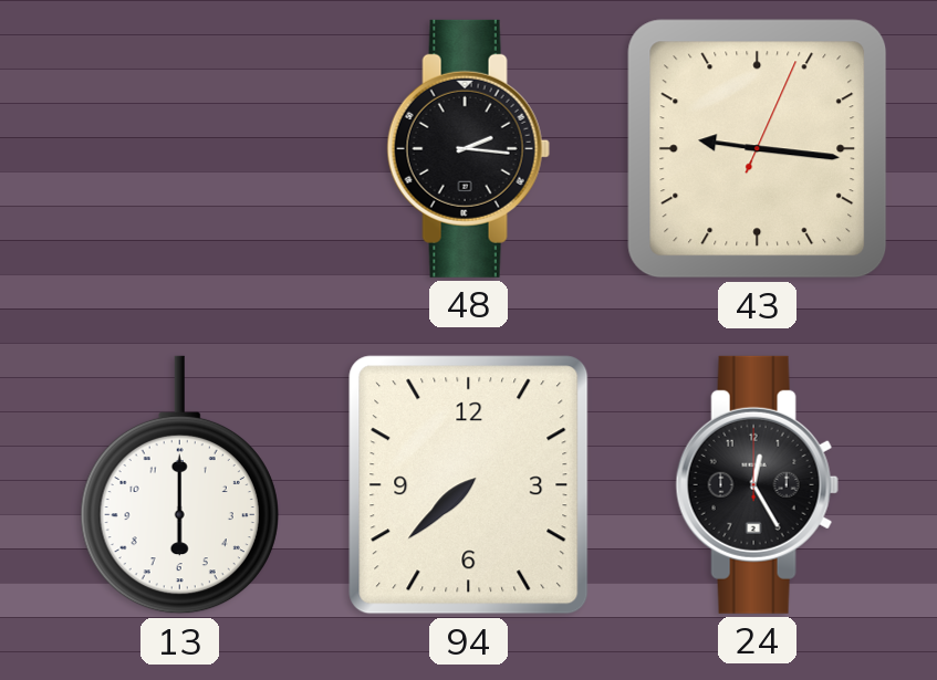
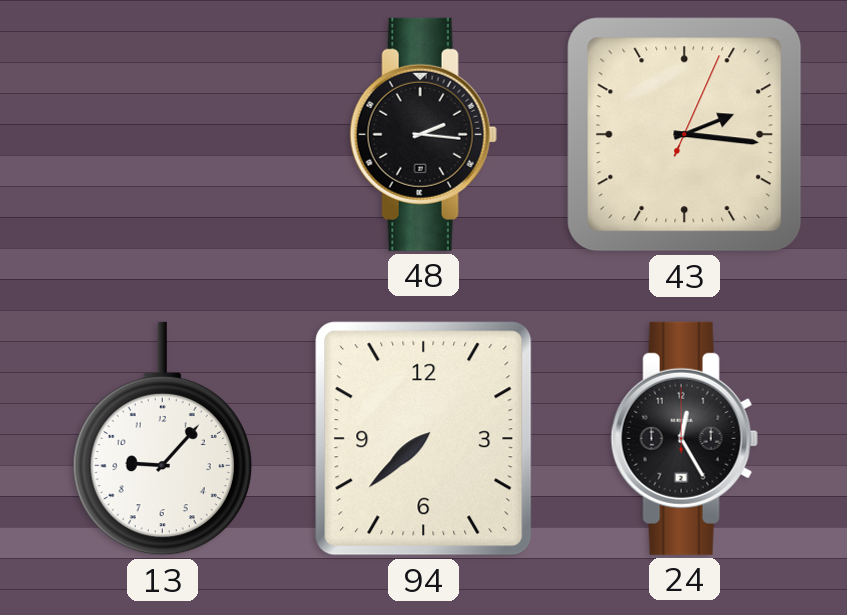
43: 9:16 -> 2:16
13: 6:00 -> 9:07
